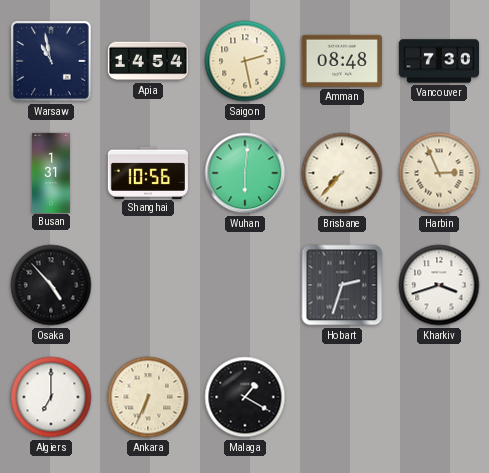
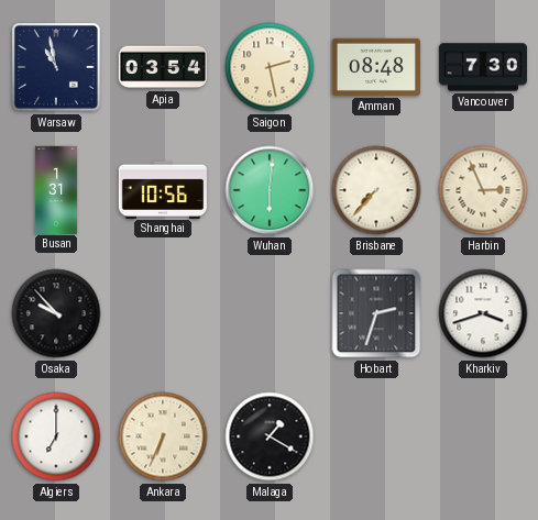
Apia: 14:54 -> 03:54
Osaka: 4:53 -> 9:53
